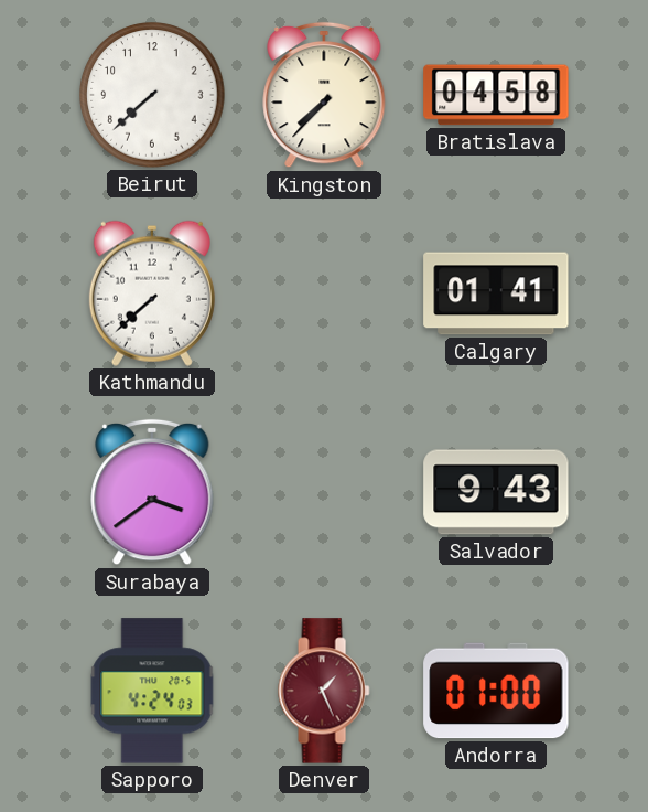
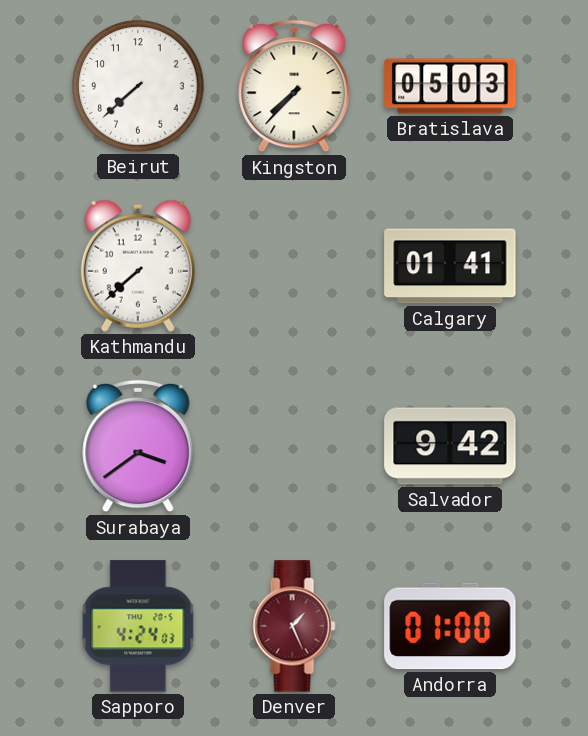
Bratislava: 04:58 -> 05:03
Salvador: 9:43 -> 9:42
